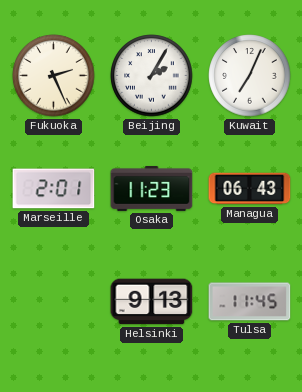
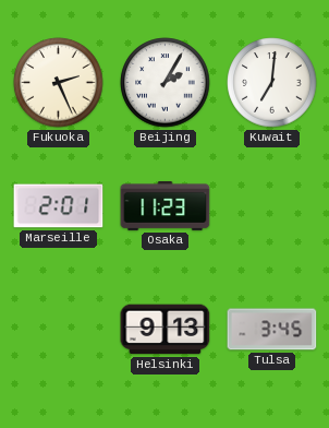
Kuwait: 7:04 -> 7:01
Managua: 06:43 -> none
Tulsa: 11:45 -> 3:45
